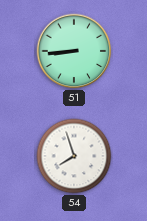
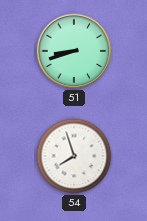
51: 8:44 -> 8:42
